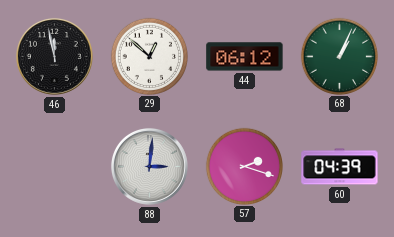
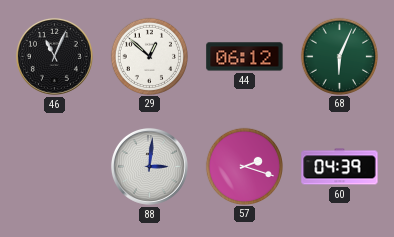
46: 11:58 -> 11:04
68: 1:04 -> 6:04
